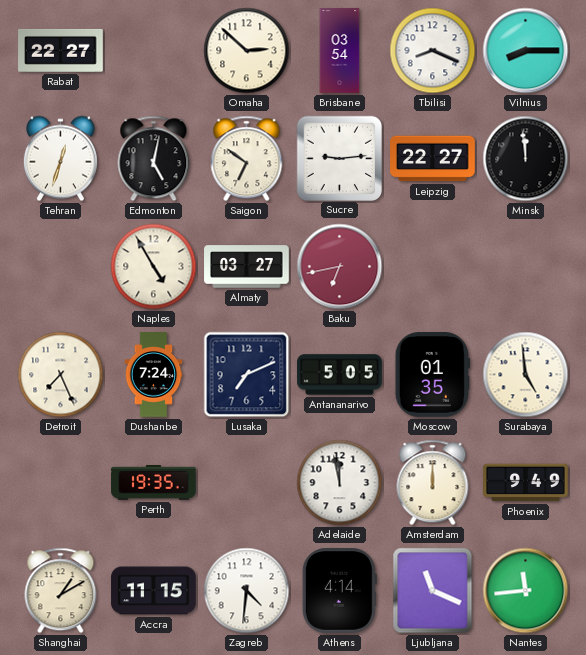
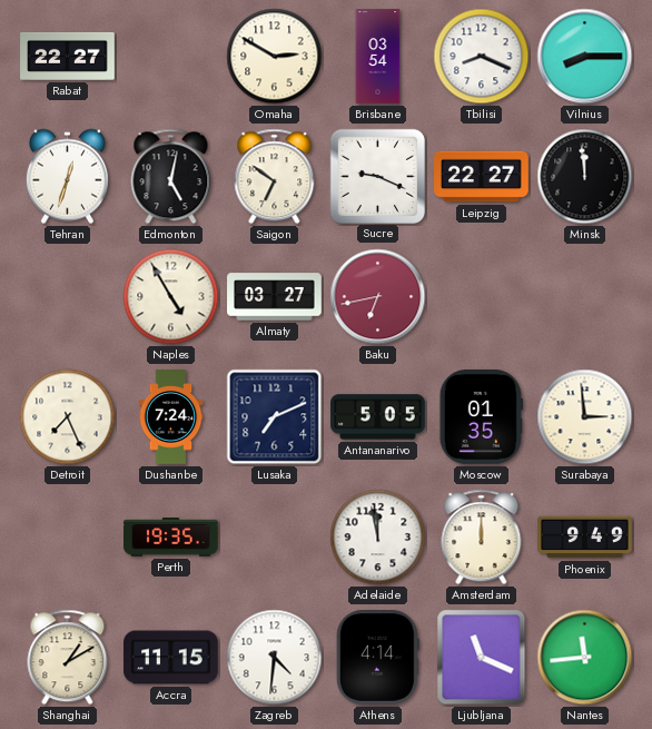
Omaha: 2:52 -> 2:50
Sucre: 9:14 -> 9:19
Surabaya: 4:59 -> 2:59
